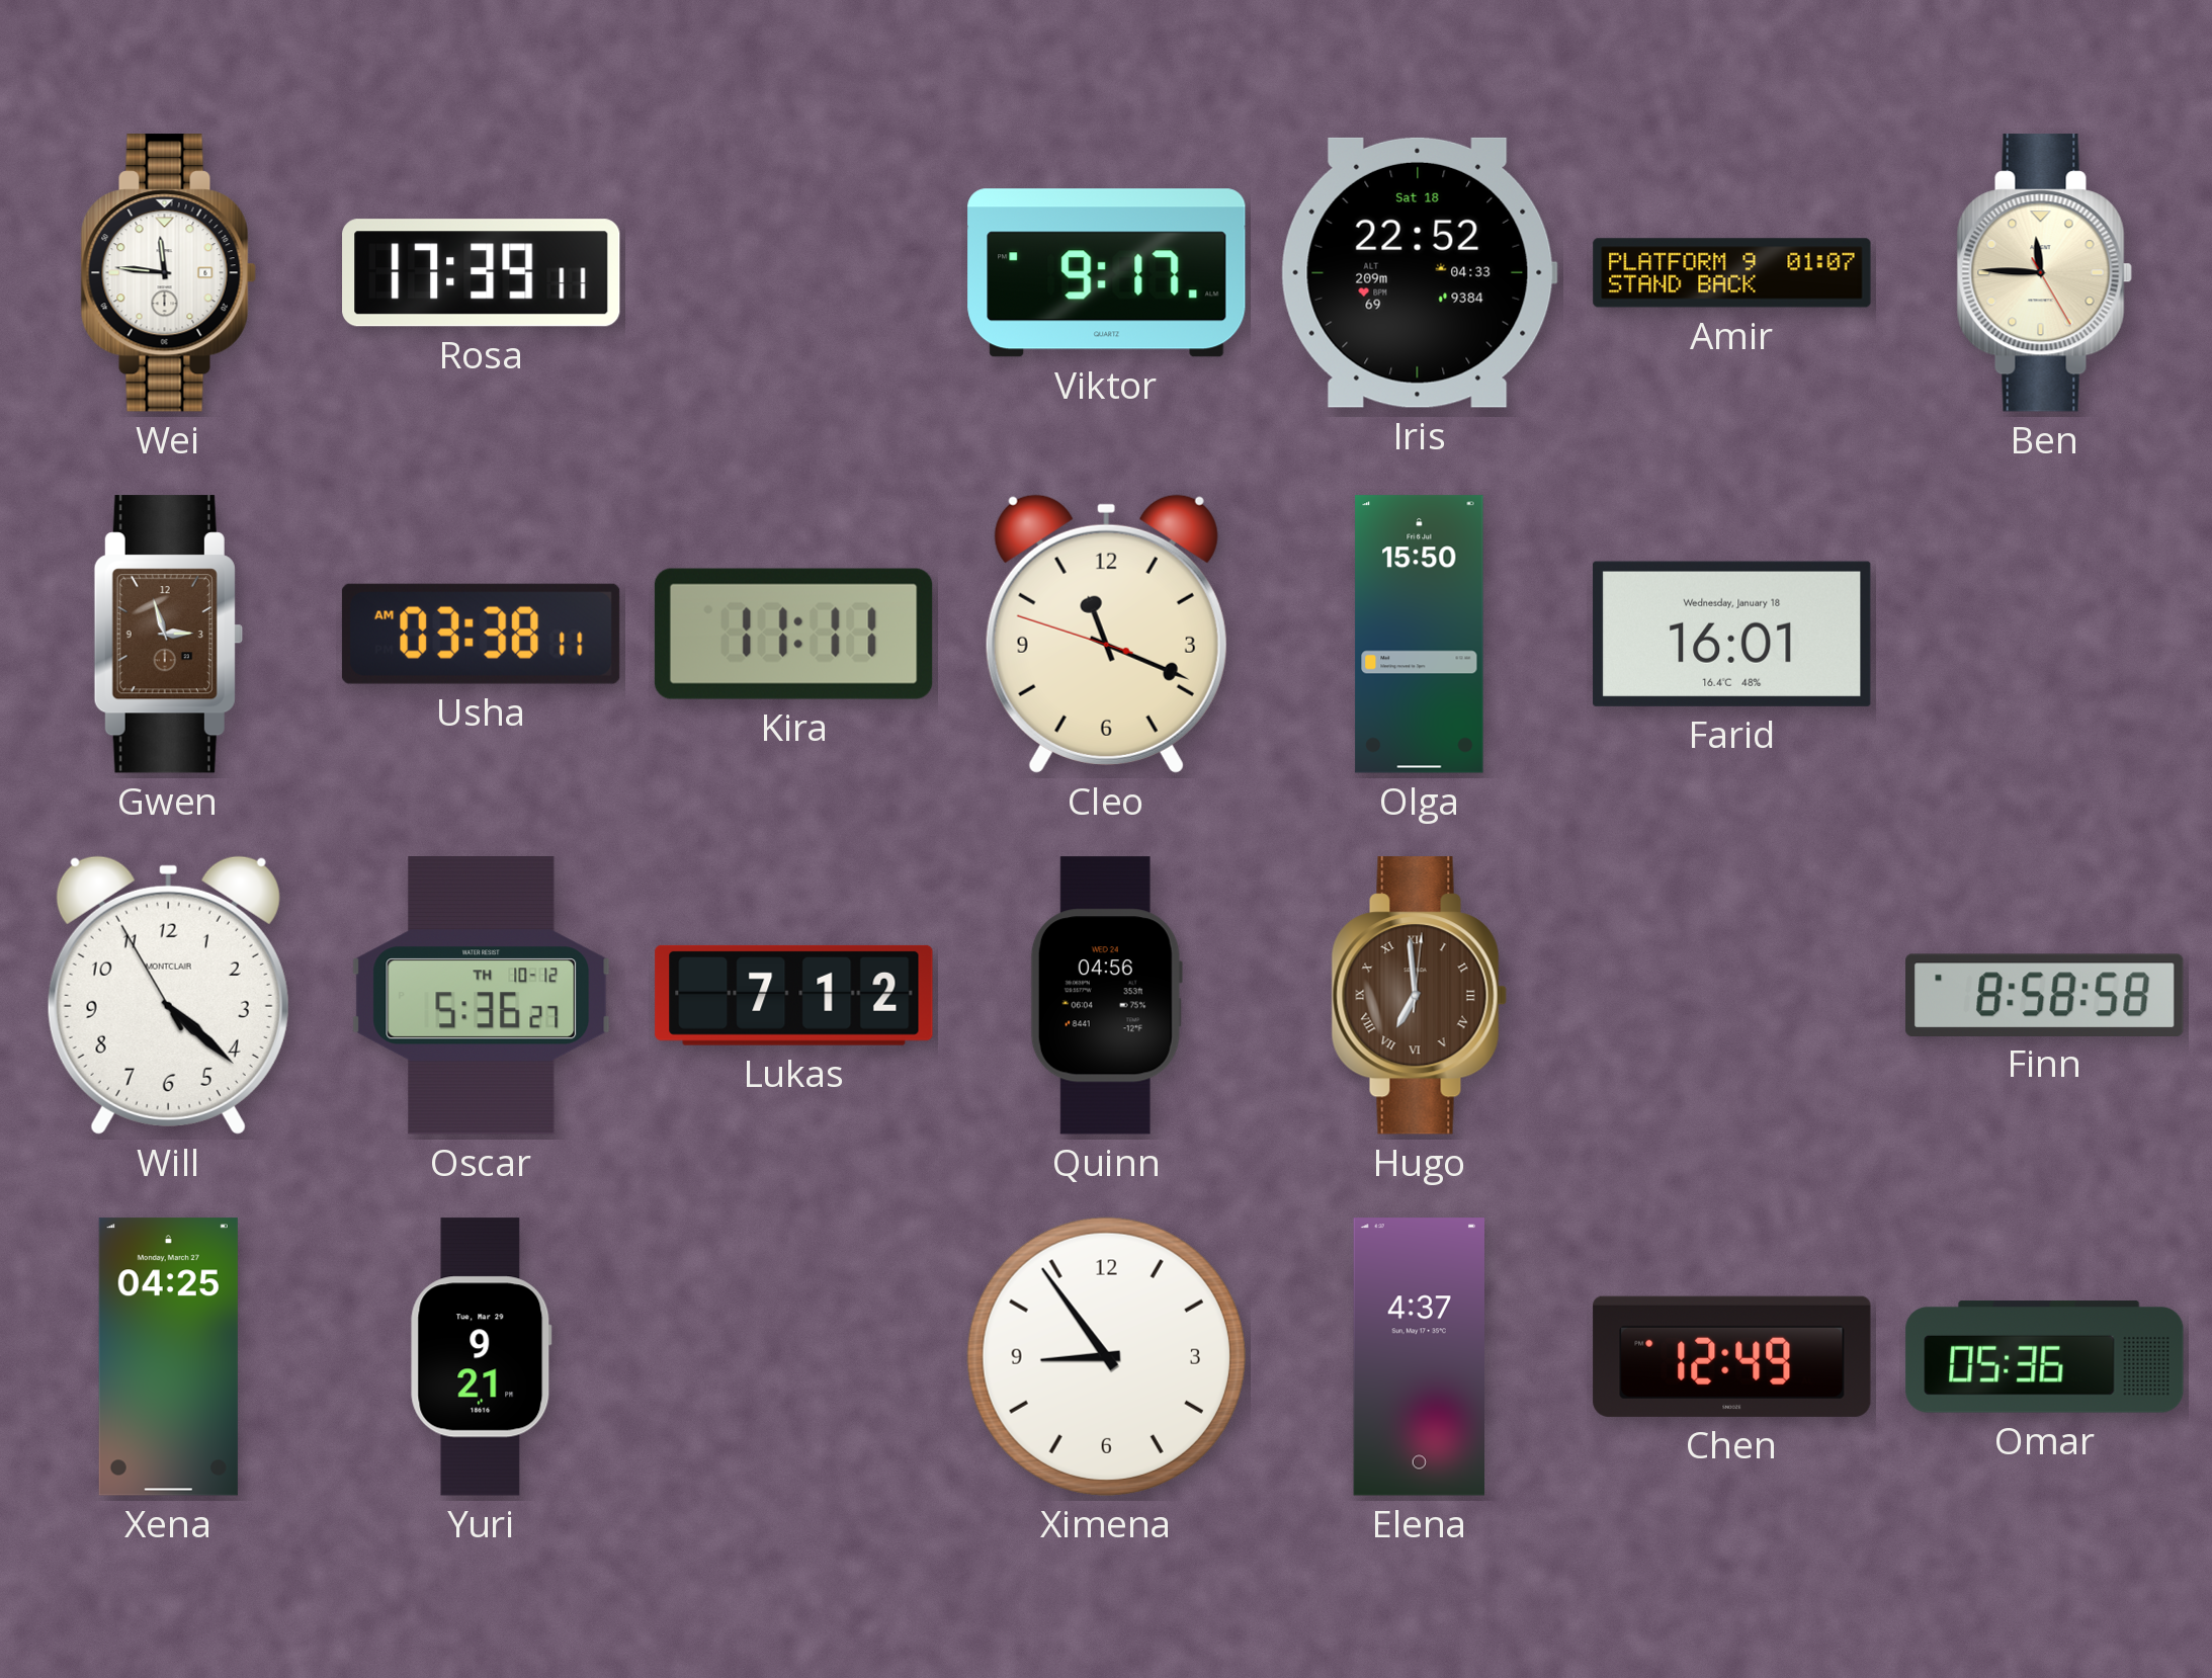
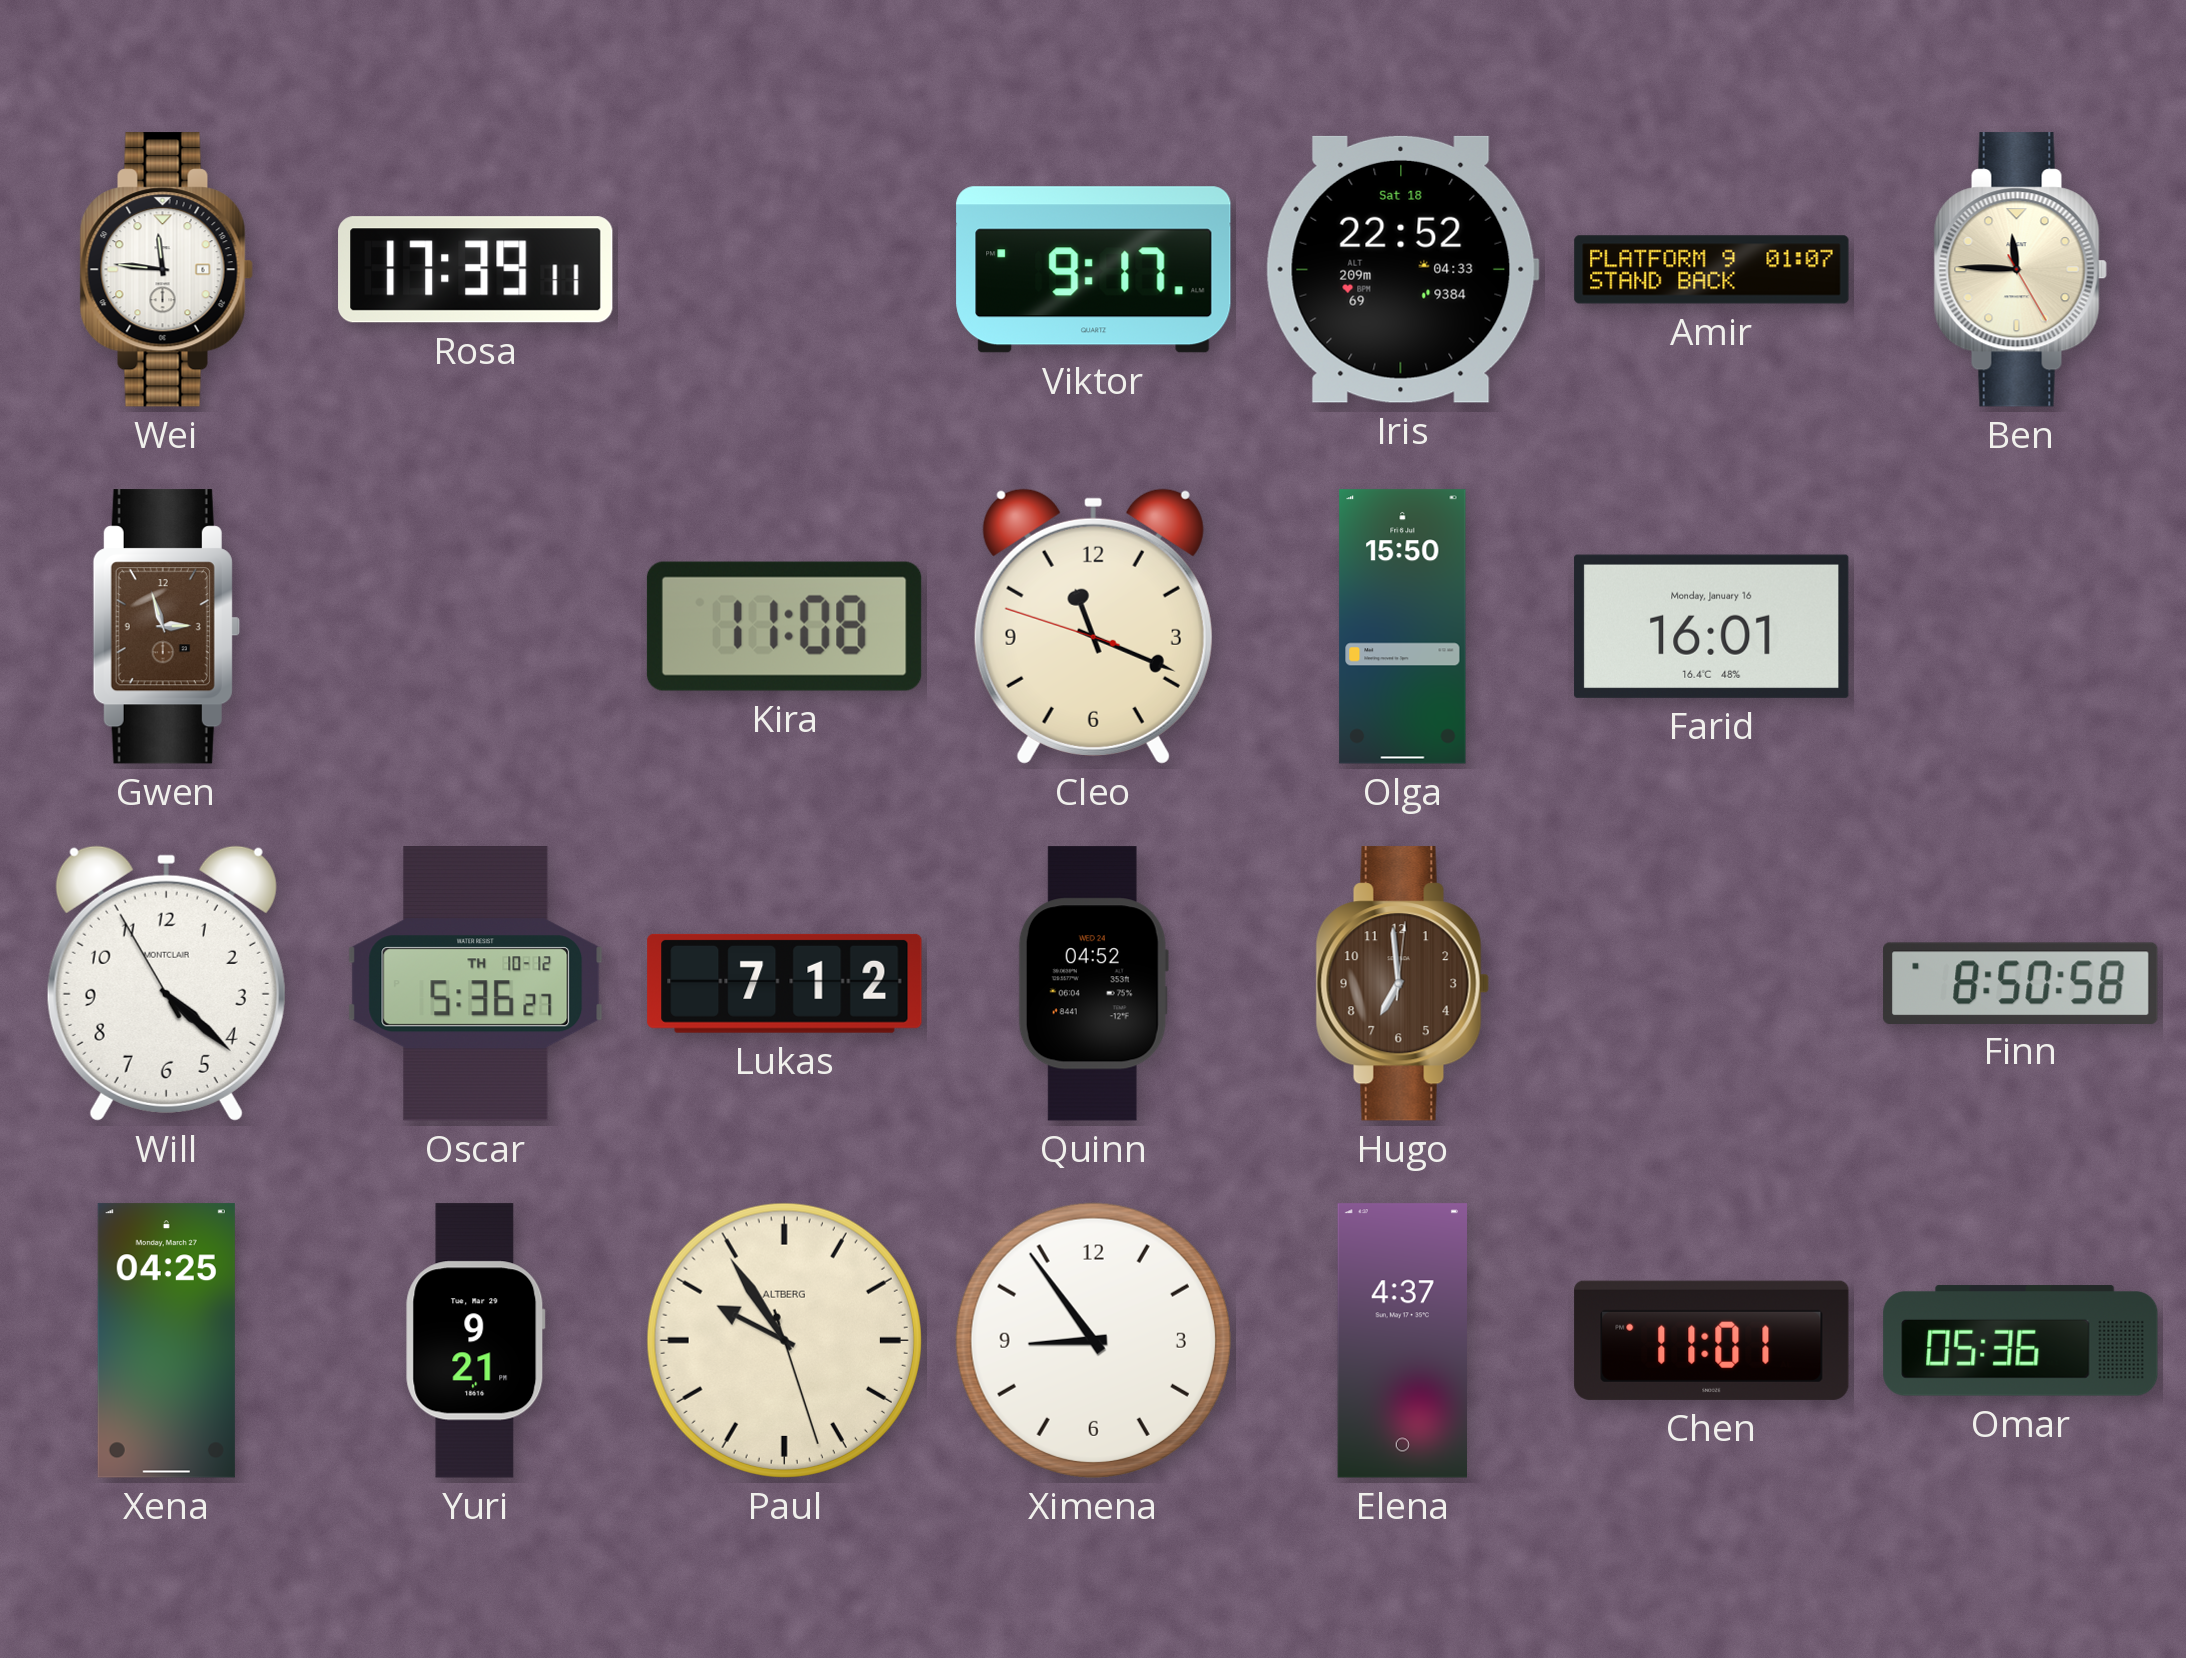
Usha: 03:38 -> none
Kira: 11:11 -> 11:08
Farid date: Wednesday, January 18 -> Monday, January 16
Quinn: 04:56 -> 04:52
Hugo numerals: Roman -> Arabic
Finn: 8:58 -> 8:50
Paul: none -> 9:54
Chen: 12:49 -> 11:01
